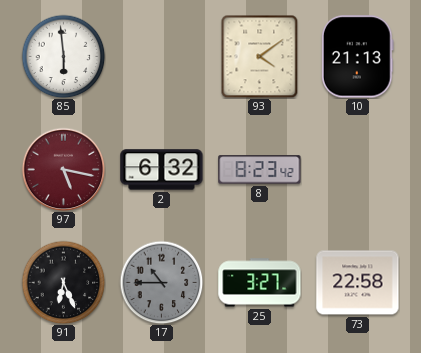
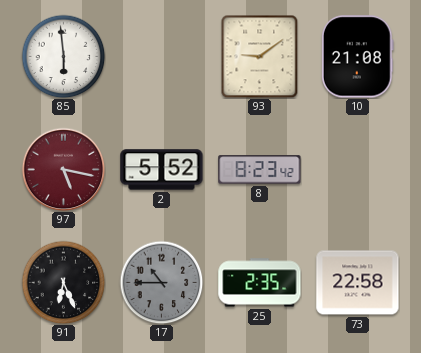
93: 4:09 -> 9:09
10: 21:13 -> 21:08
2: 6:32 -> 5:52
25: 3:27 -> 2:35
